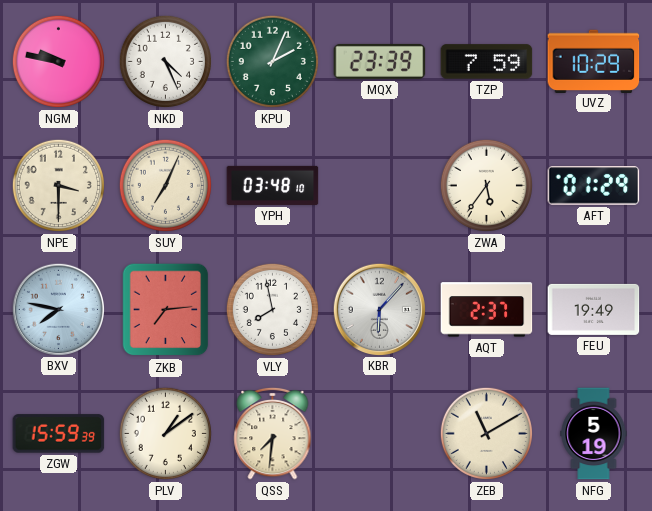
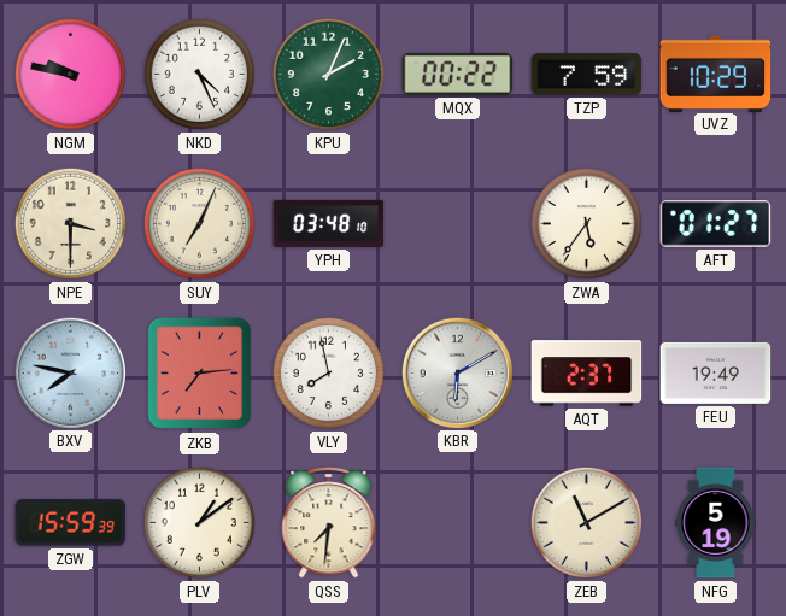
MQX: 23:39 -> 00:22
AFT: 01:29 -> 01:27
KBR: 6:07 -> 6:10
